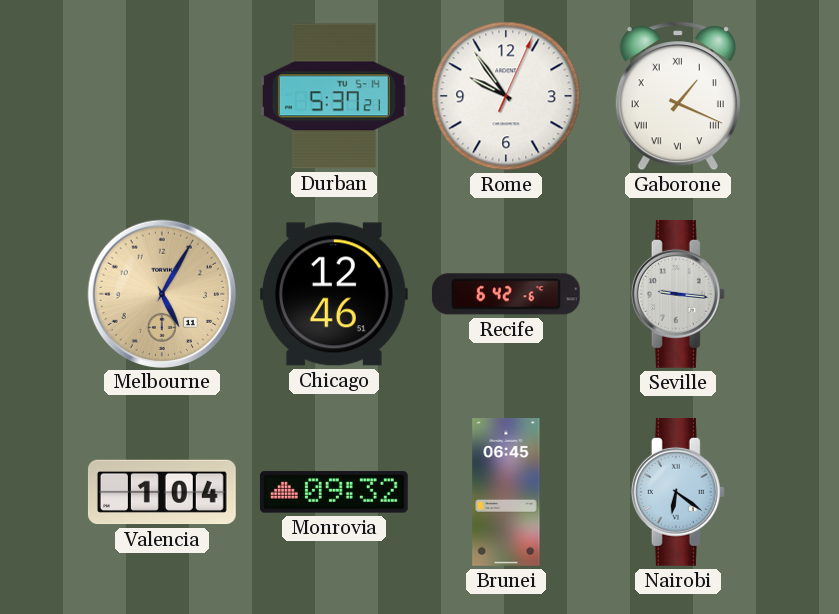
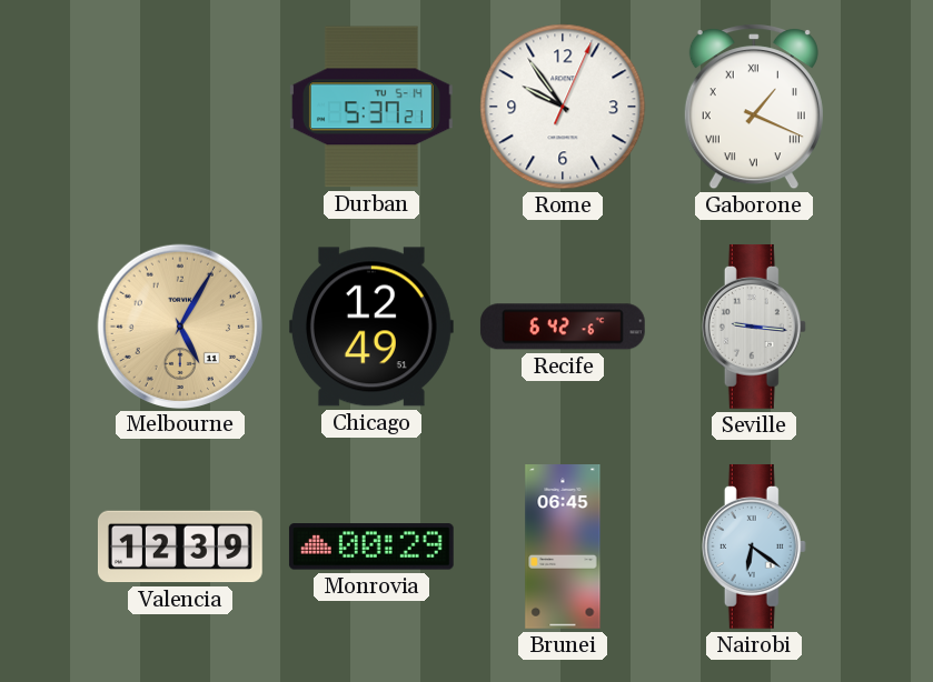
Chicago: 12:46 -> 12:49
Valencia: 1:04 -> 12:39
Monrovia: 09:32 -> 00:29
